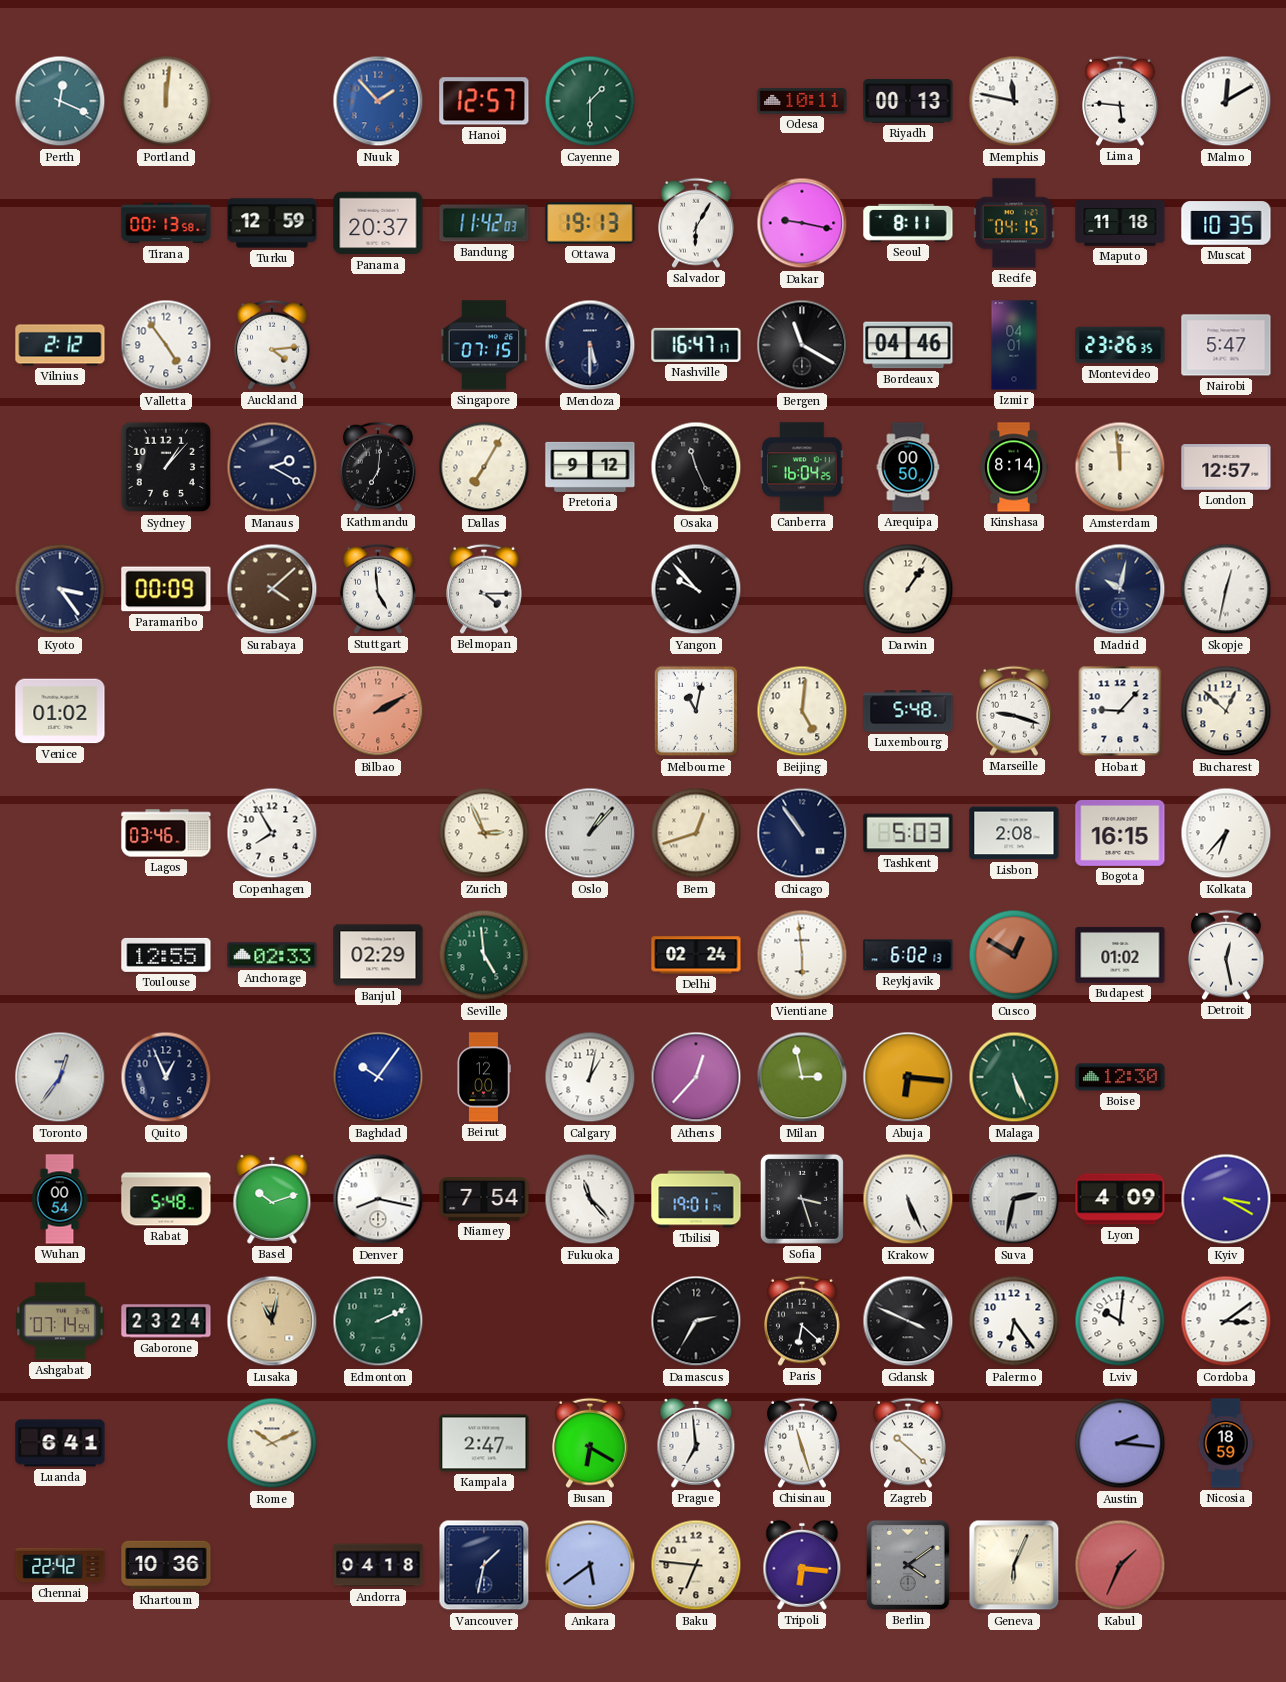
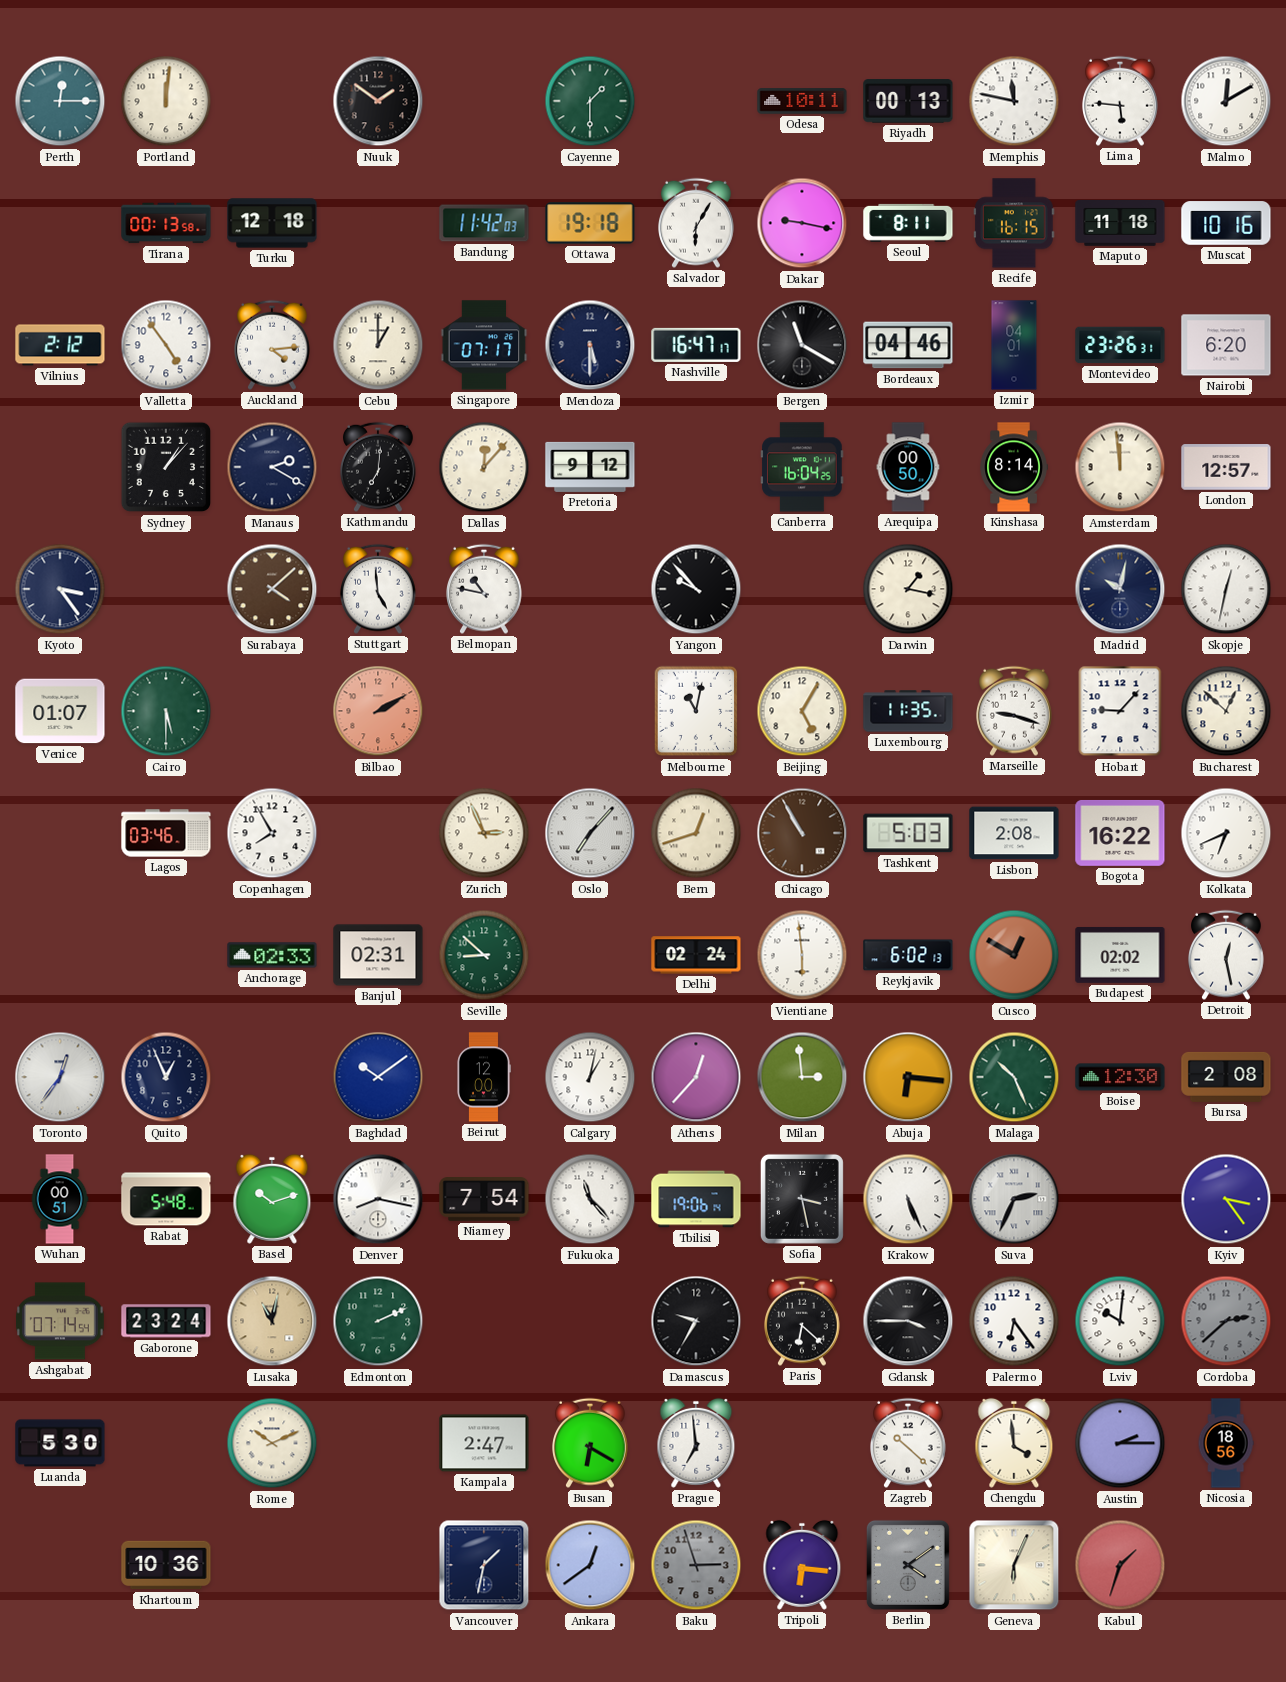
Perth: 12:19 -> 12:15
Nuuk: 1:53 -> 1:51
Nuuk dial: blue -> black
Hanoi: 12:57 -> none
Turku: 12:59 -> 12:18
Panama: 20:37 -> none
Ottawa: 19:13 -> 19:18
Recife: 04:15 -> 16:15
Muscat: 10:35 -> 10:16
Cebu: none -> 1:00
Singapore: 07:15 -> 07:17
Montevideo: 23:26:35 -> 23:26:31
Nairobi: 5:47 -> 6:20
Dallas: 7:05 -> 12:07
Osaka: 11:26 -> none
Paramaribo: 00:09 -> none
Belmopan: 4:15 -> 10:47
Darwin: 1:06 -> 1:17
Venice: 01:02 -> 01:07
Cairo: none -> 5:30
Beijing: 5:01 -> 5:05
Luxembourg: 5:48 -> 11:35
Oslo: 1:07 -> 7:07
Chicago: 10:54 -> 10:55
Chicago dial: navy -> brown
Bogota: 16:15 -> 16:22
Kolkata: 6:37 -> 6:41
Toulouse: 12:55 -> none
Banjul: 02:29 -> 02:31
Seville: 4:59 -> 8:52
Budapest: 01:02 -> 02:02
Baghdad: 10:06 -> 10:09
Milan: 2:58 -> 2:59
Malaga: 5:26 -> 10:26
Bursa: none -> 2:08
Wuhan: 00:54 -> 00:51
Tbilisi: 19:01 -> 19:06
Sofia: 3:27 -> 3:28
Suva: 2:32 -> 2:34
Lyon: 4:09 -> none
Kyiv: 3:20 -> 3:24
Damascus: 2:35 -> 9:35
Gdansk: 3:49 -> 3:45
Cordoba: 3:09 -> 2:38
Cordoba dial: white -> grey
Luanda: 6:41 -> 5:30
Chisinau: 11:27 -> none
Chengdu: none -> 3:59
Austin: 2:16 -> 2:15
Nicosia: 18:59 -> 18:56
Chennai: 22:42 -> none
Andorra: 04:18 -> none
Ankara: 5:39 -> 12:39
Baku: 6:46 -> 2:57
Baku dial: cream -> grey
Kabul: 1:34 -> 1:33
